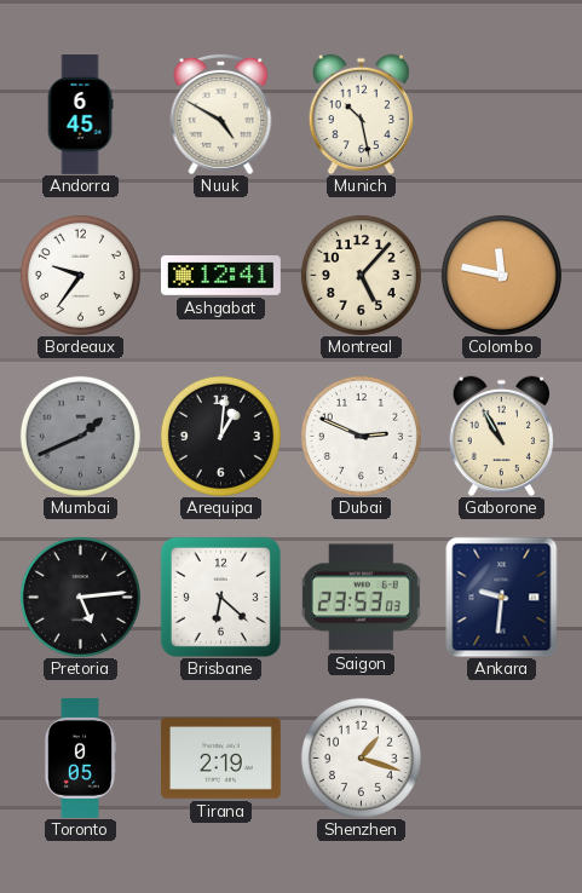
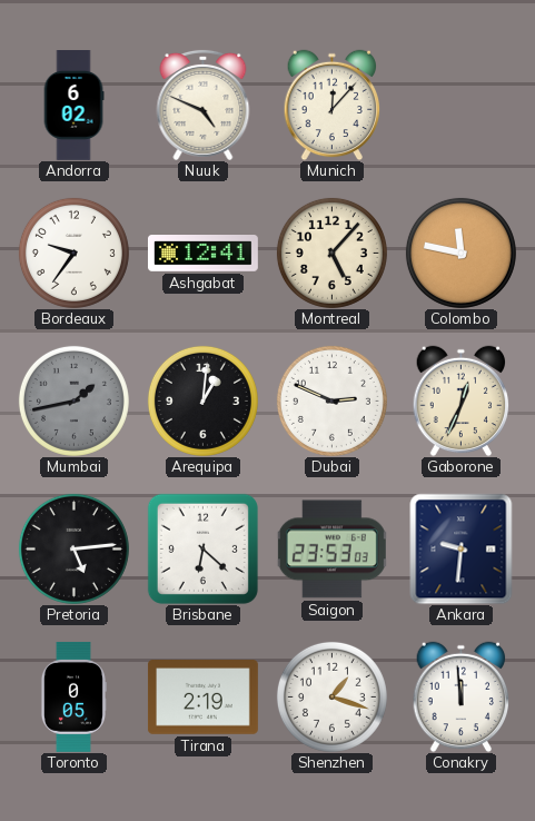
Andorra: 6:45 -> 6:02
Nuuk: 4:50 -> 4:49
Munich: 10:28 -> 12:07
Mumbai: 1:41 -> 1:43
Gaborone: 10:55 -> 12:34
Conakry: none -> 11:59
